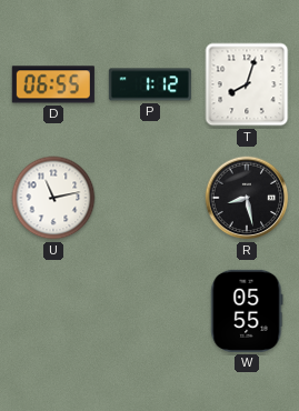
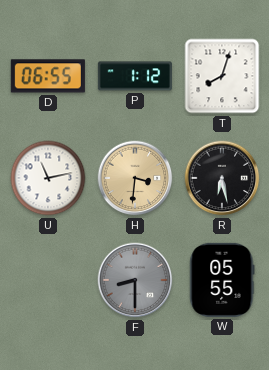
H: none -> 3:31
R: 8:28 -> 6:28
F: none -> 8:30
